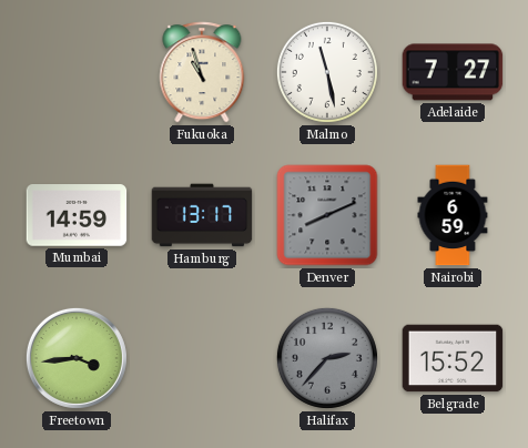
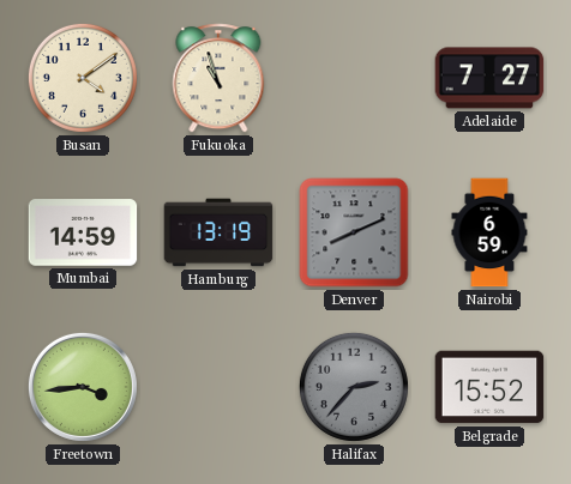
Busan: none -> 4:09
Malmo: 11:28 -> none
Hamburg: 13:17 -> 13:19
